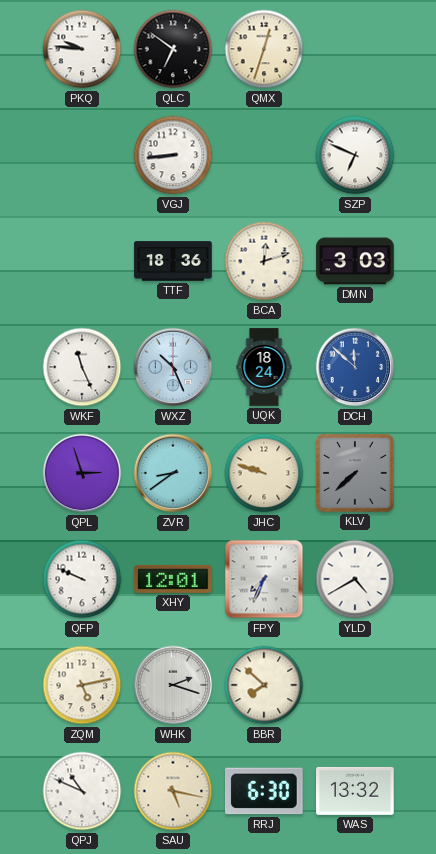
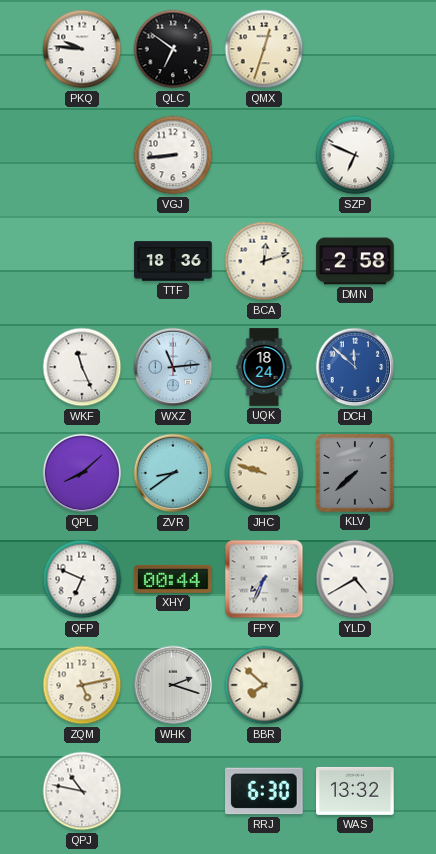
DMN: 3:03 -> 2:58
WXZ: 10:26 -> 11:14
QPL: 2:57 -> 8:08
QFP: 9:49 -> 6:49
XHY: 12:01 -> 00:44
QPJ: 10:49 -> 10:47
SAU: 5:17 -> none
